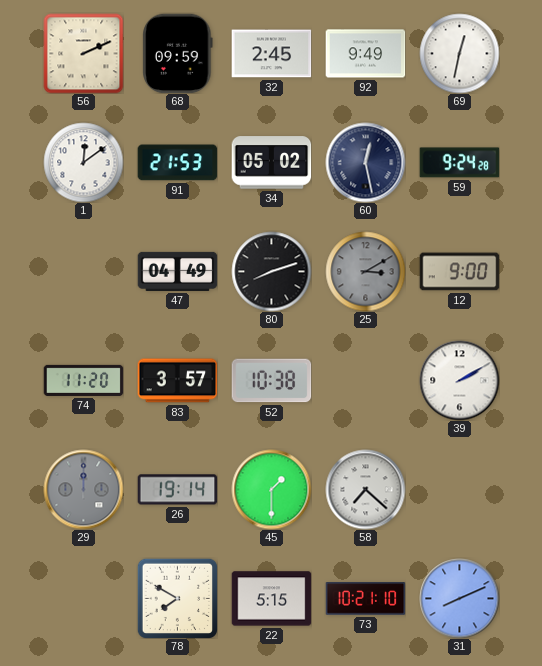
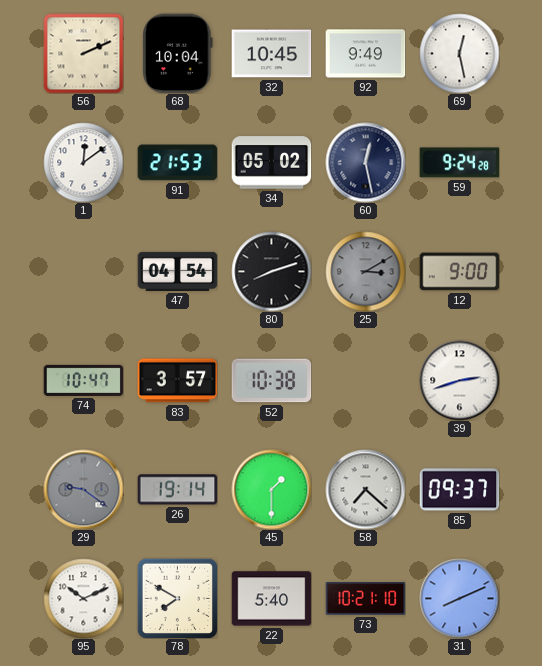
68: 09:59 -> 10:04
32: 2:45 -> 10:45
69: 12:32 -> 12:28
47: 04:49 -> 04:54
74: 11:20 -> 10:47
39: 2:10 -> 2:42
29: 12:00 -> 9:21
85: none -> 09:37
95: none -> 10:11
22: 5:15 -> 5:40
